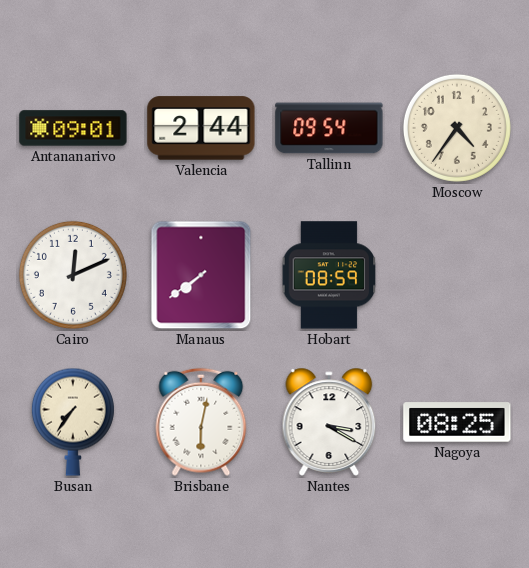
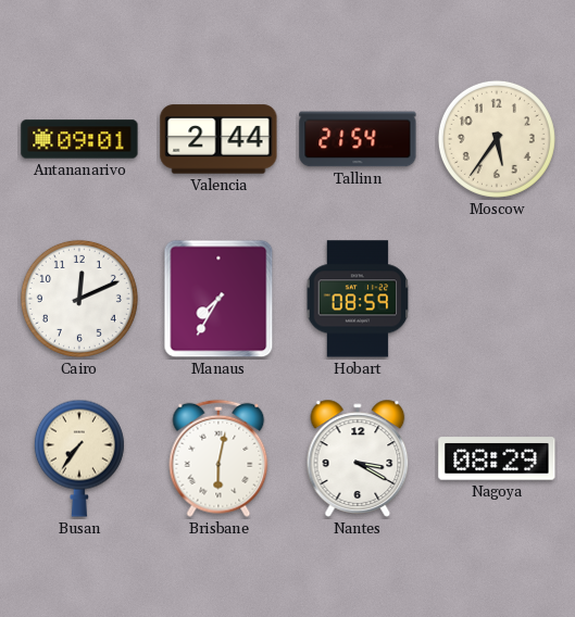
Tallinn: 09:54 -> 21:54
Moscow: 4:36 -> 5:36
Manaus: 7:39 -> 7:35
Nagoya: 08:25 -> 08:29
